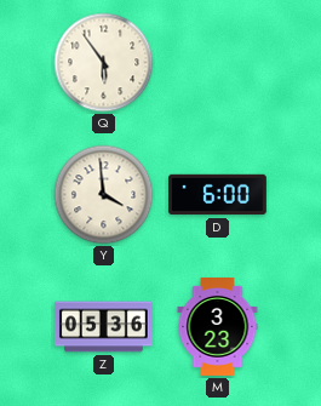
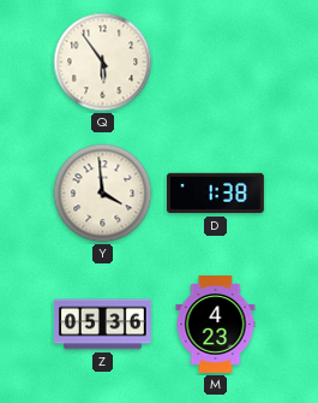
D: 6:00 -> 1:38
M: 3:23 -> 4:23
